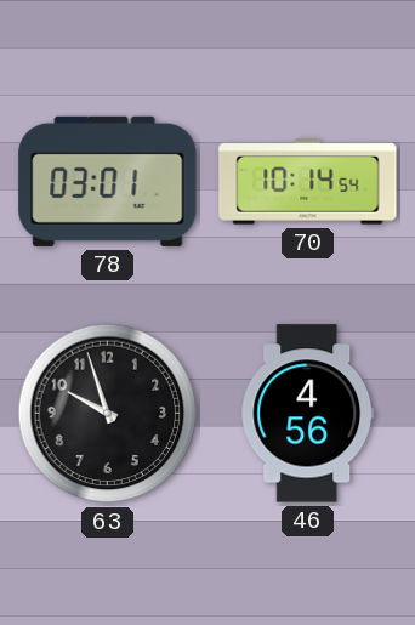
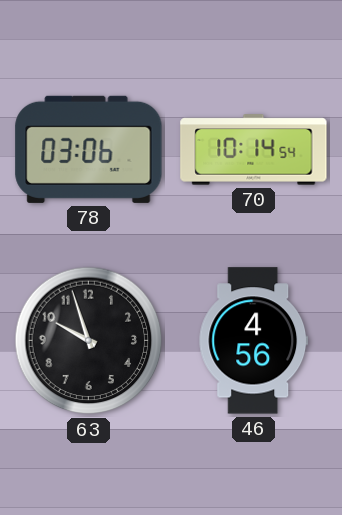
78: 03:01 -> 03:06
